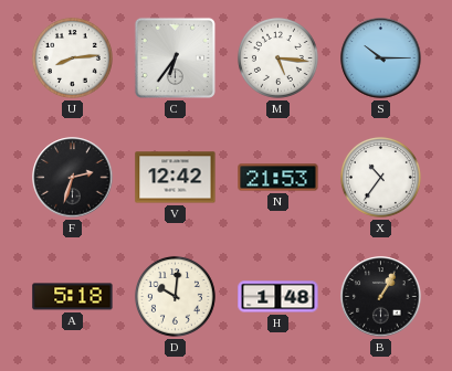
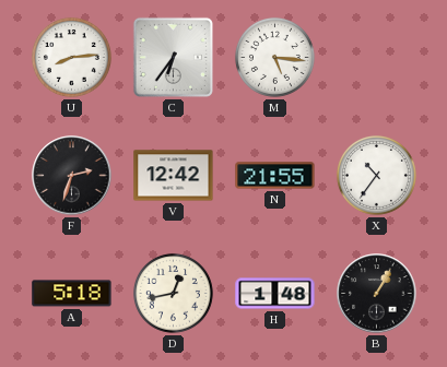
S: 10:15 -> none
N: 21:53 -> 21:55
D: 10:01 -> 12:43
